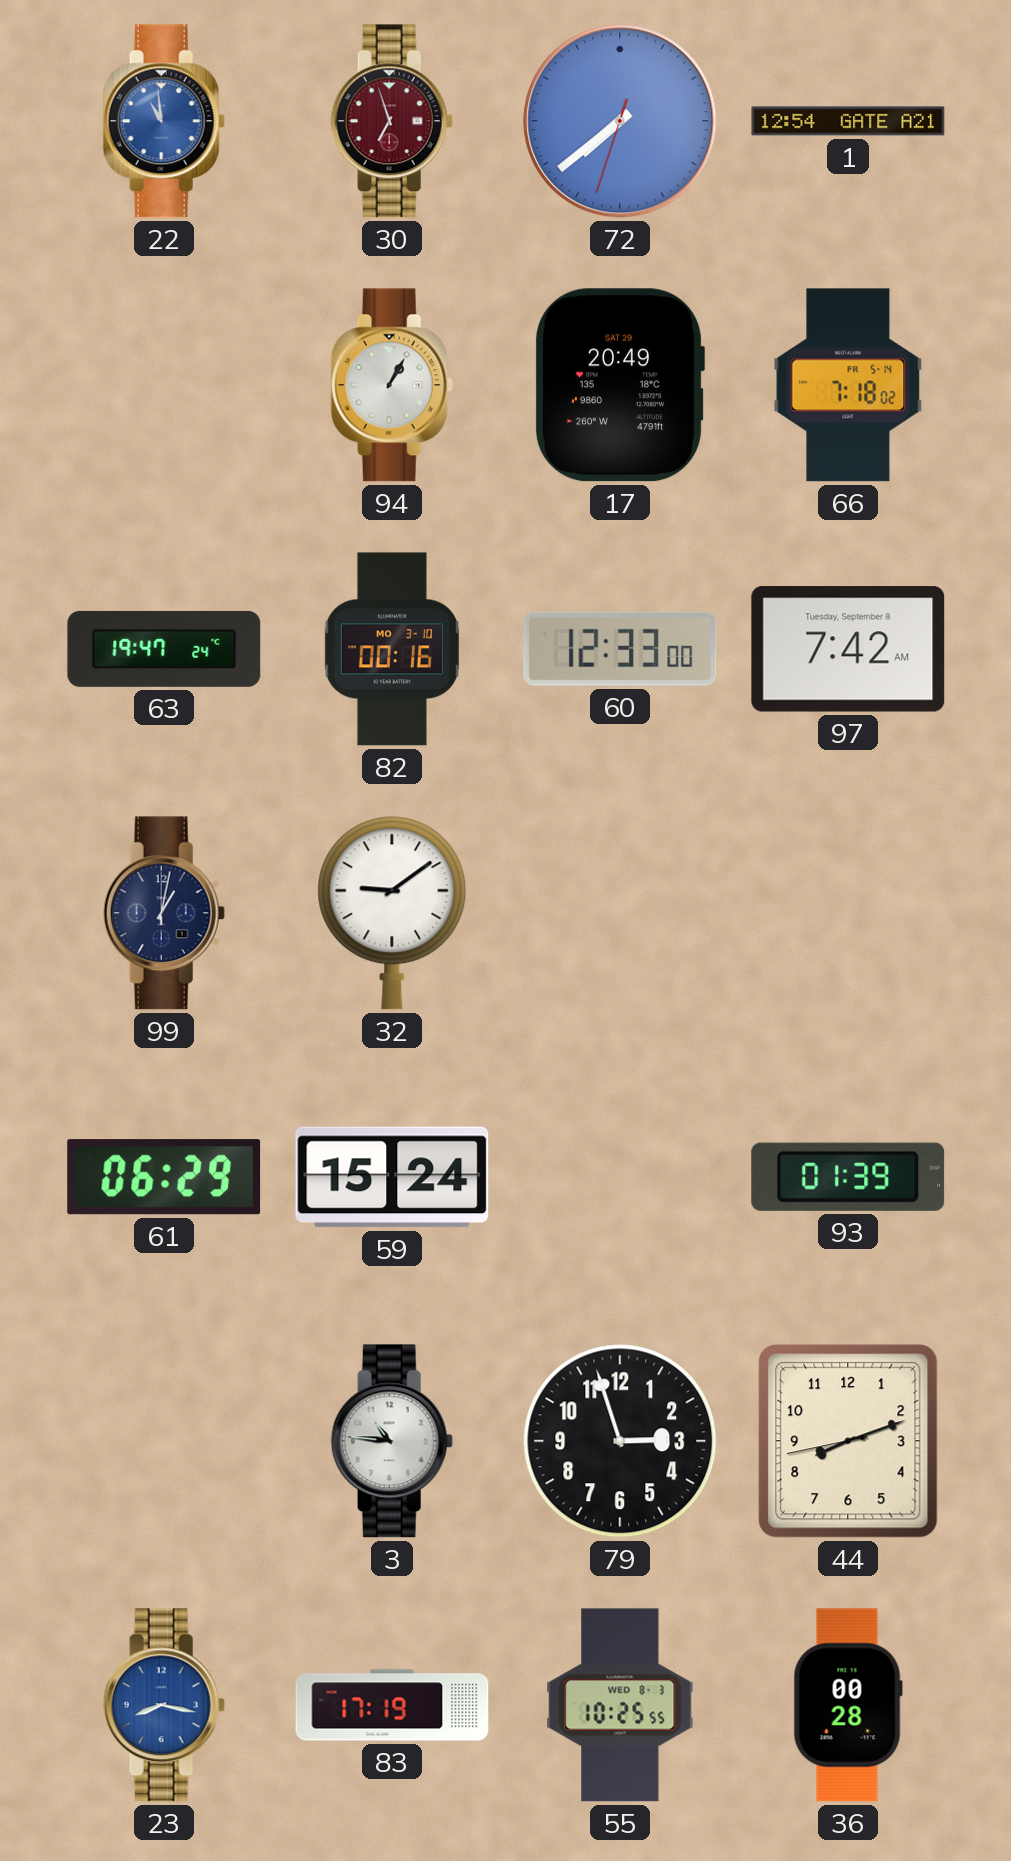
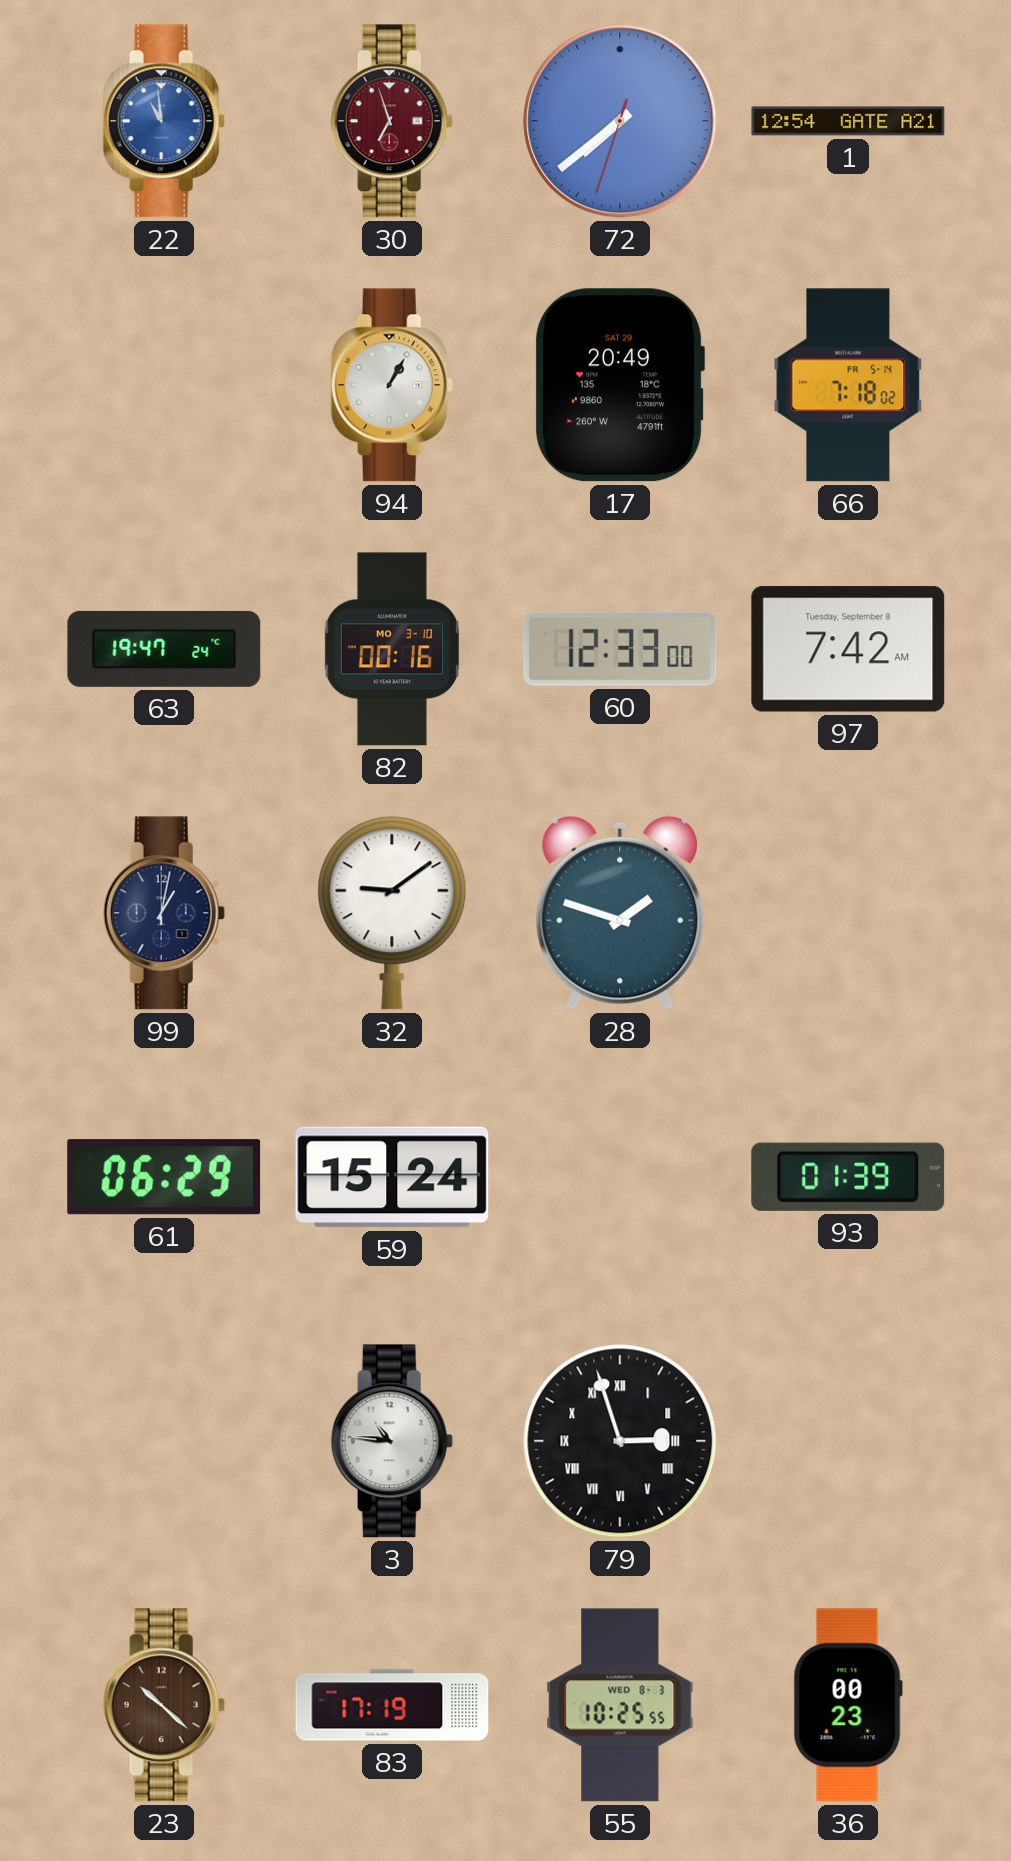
28: none -> 1:48
79 numerals: Arabic -> Roman
44: 8:11 -> none
23: 8:17 -> 10:22
23 dial: blue -> brown
36: 00:28 -> 00:23
